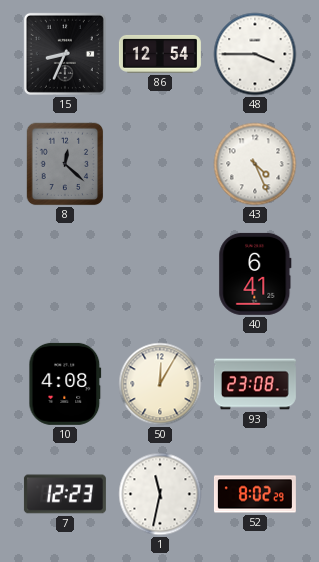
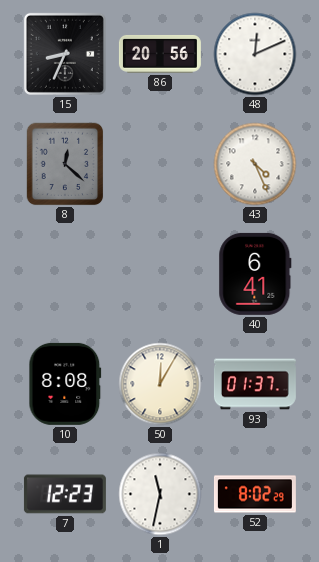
86: 12:54 -> 20:56
48: 3:45 -> 12:11
10: 4:08 -> 8:08
93: 23:08 -> 01:37
